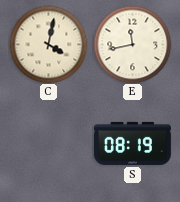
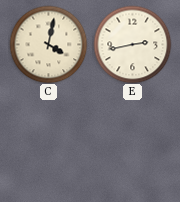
E: 11:43 -> 2:43
S: 08:19 -> none
